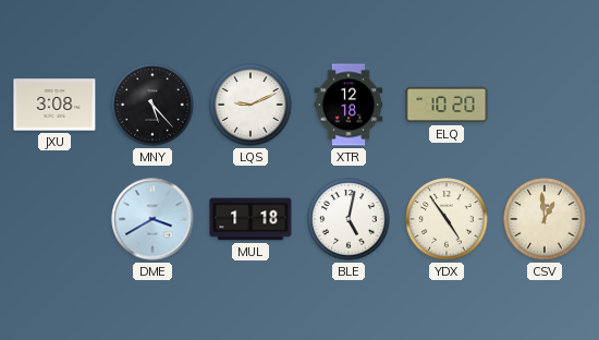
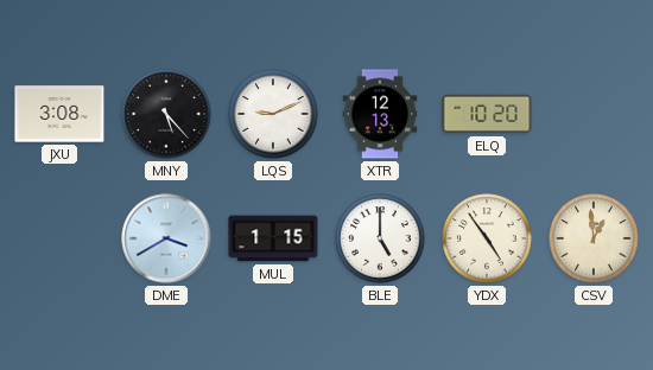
XTR: 12:18 -> 12:13
MUL: 1:18 -> 1:15
BLE: 5:02 -> 5:00
